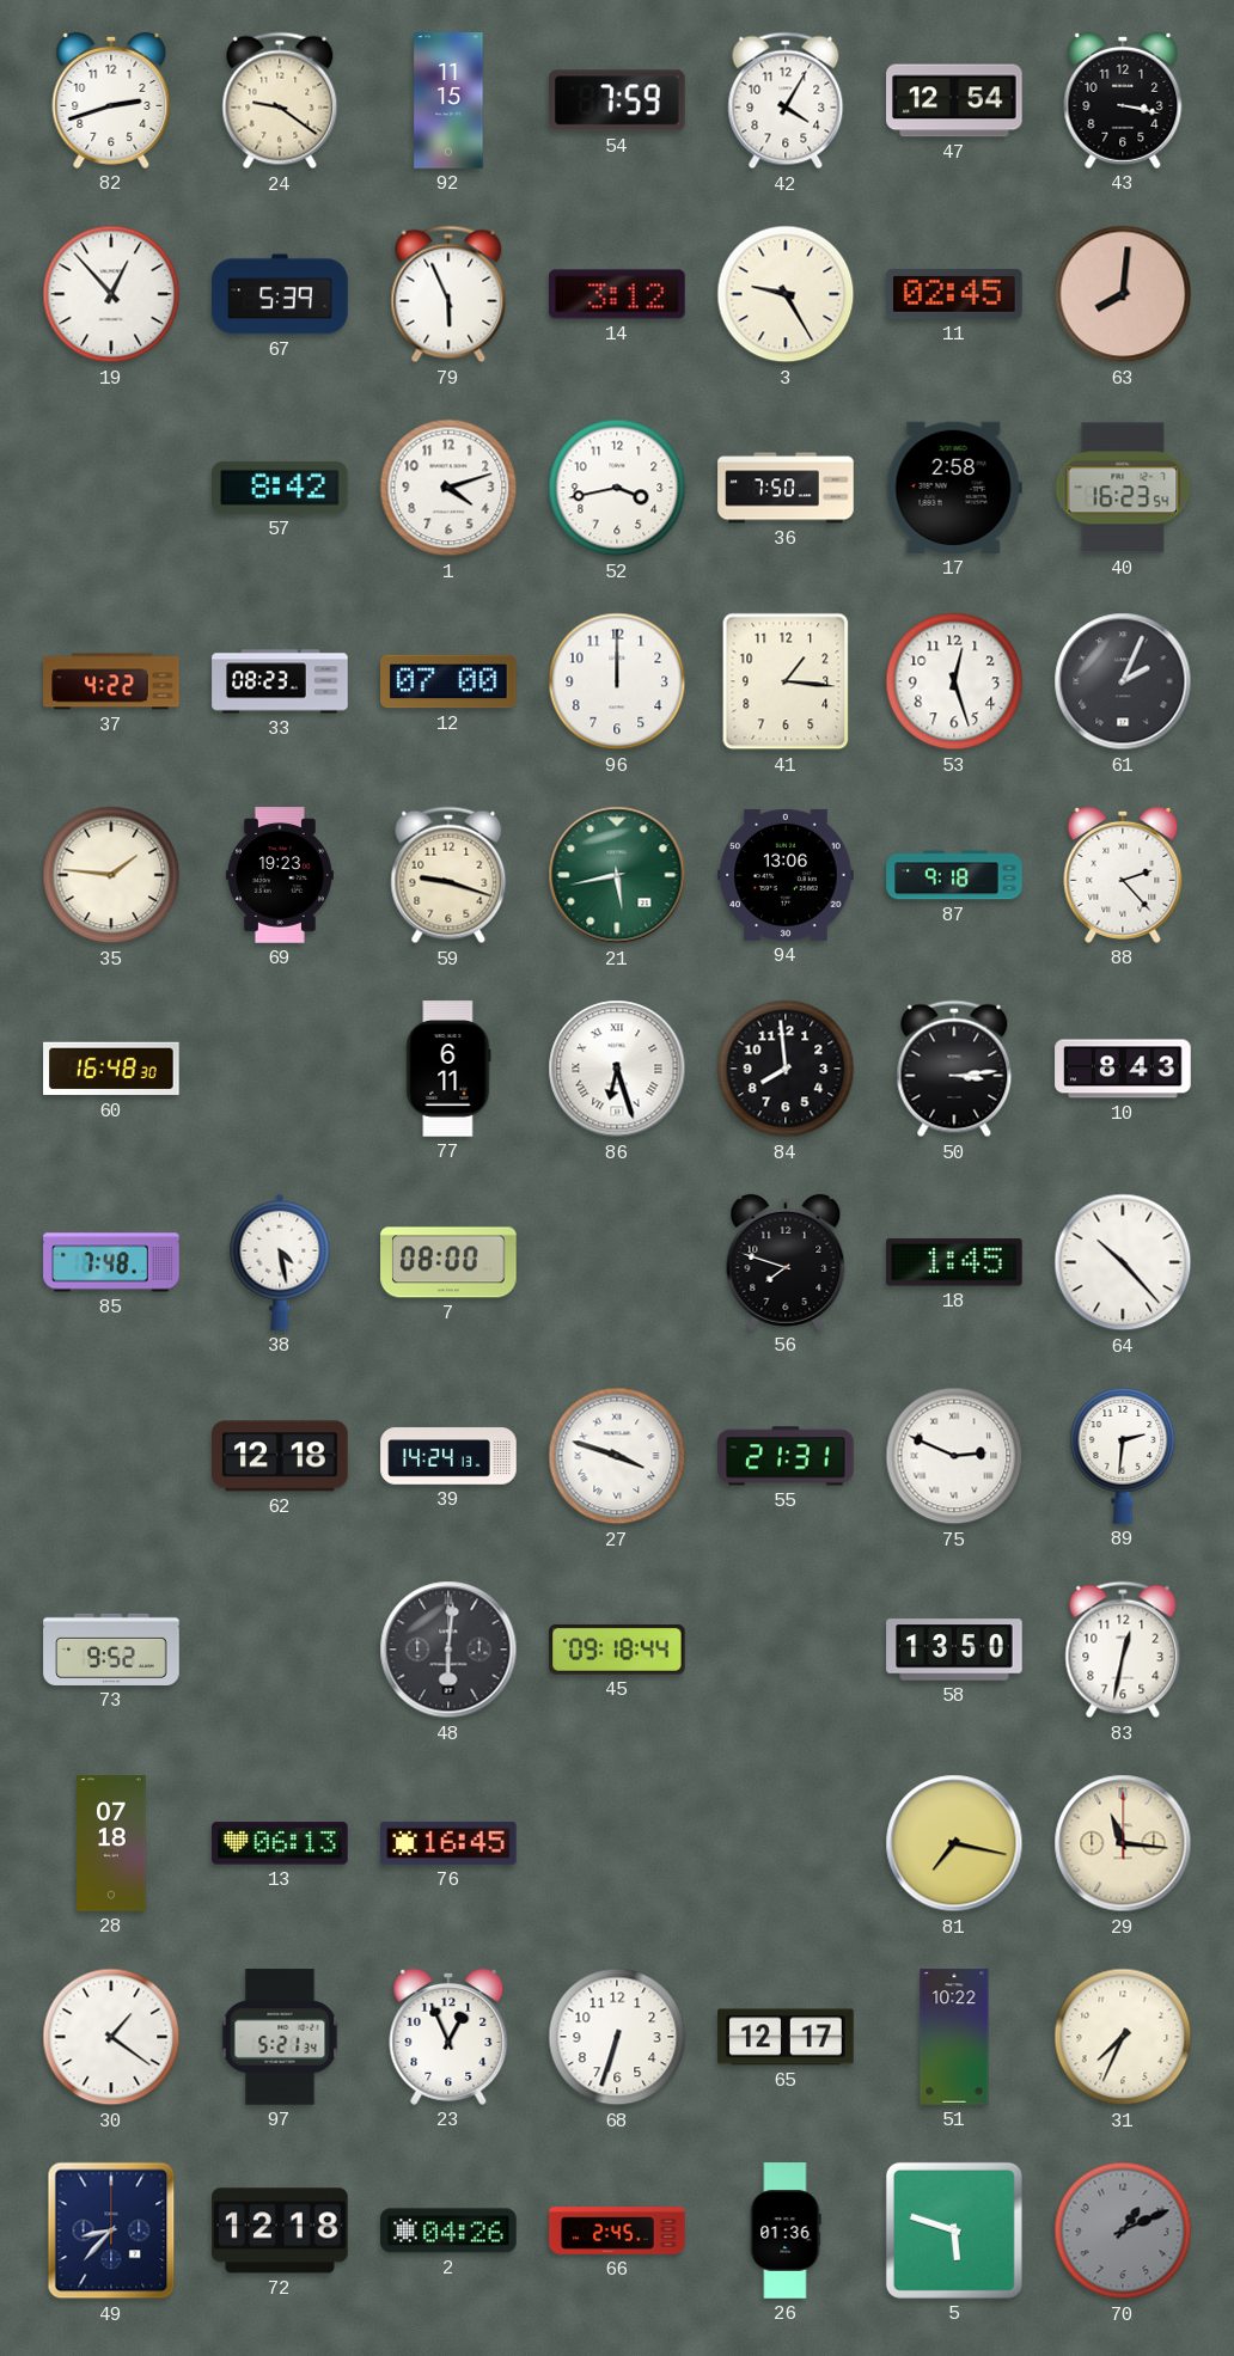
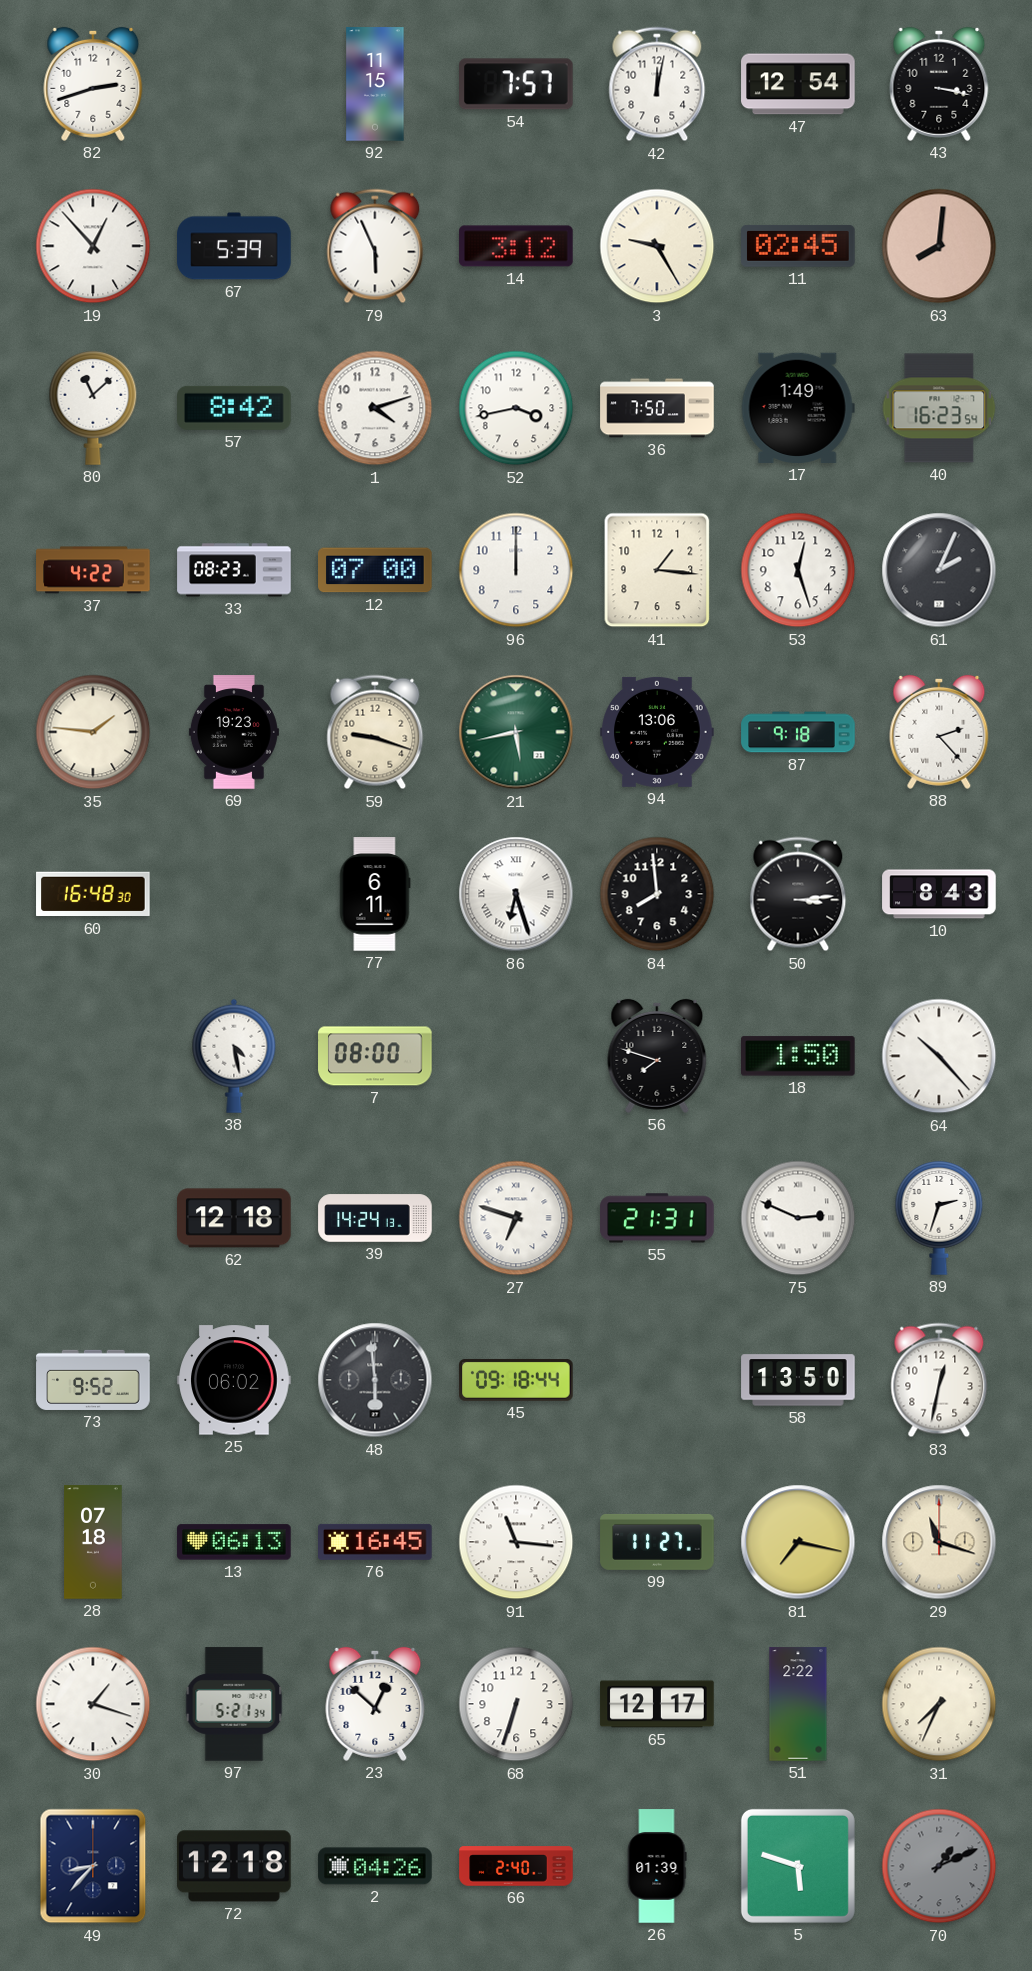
24: 9:21 -> none
54: 7:59 -> 7:57
42: 4:05 -> 12:02
80: none -> 11:08
17: 2:58 -> 1:49
85: 7:48 -> none
18: 1:45 -> 1:50
27: 3:48 -> 6:48
89: 2:31 -> 2:33
25: none -> 06:02
48: 6:01 -> 5:59
91: none -> 11:16
99: none -> 11:27
29: 11:16 -> 11:18
30: 1:21 -> 1:18
23: 12:56 -> 12:52
51: 10:22 -> 2:22
66: 2:45 -> 2:40
26: 01:36 -> 01:39
